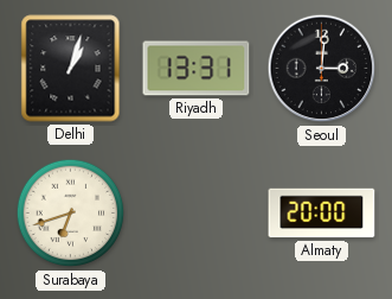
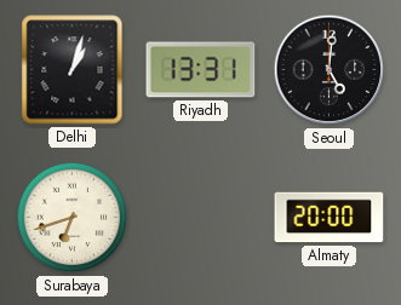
Seoul: 3:01 -> 5:01
